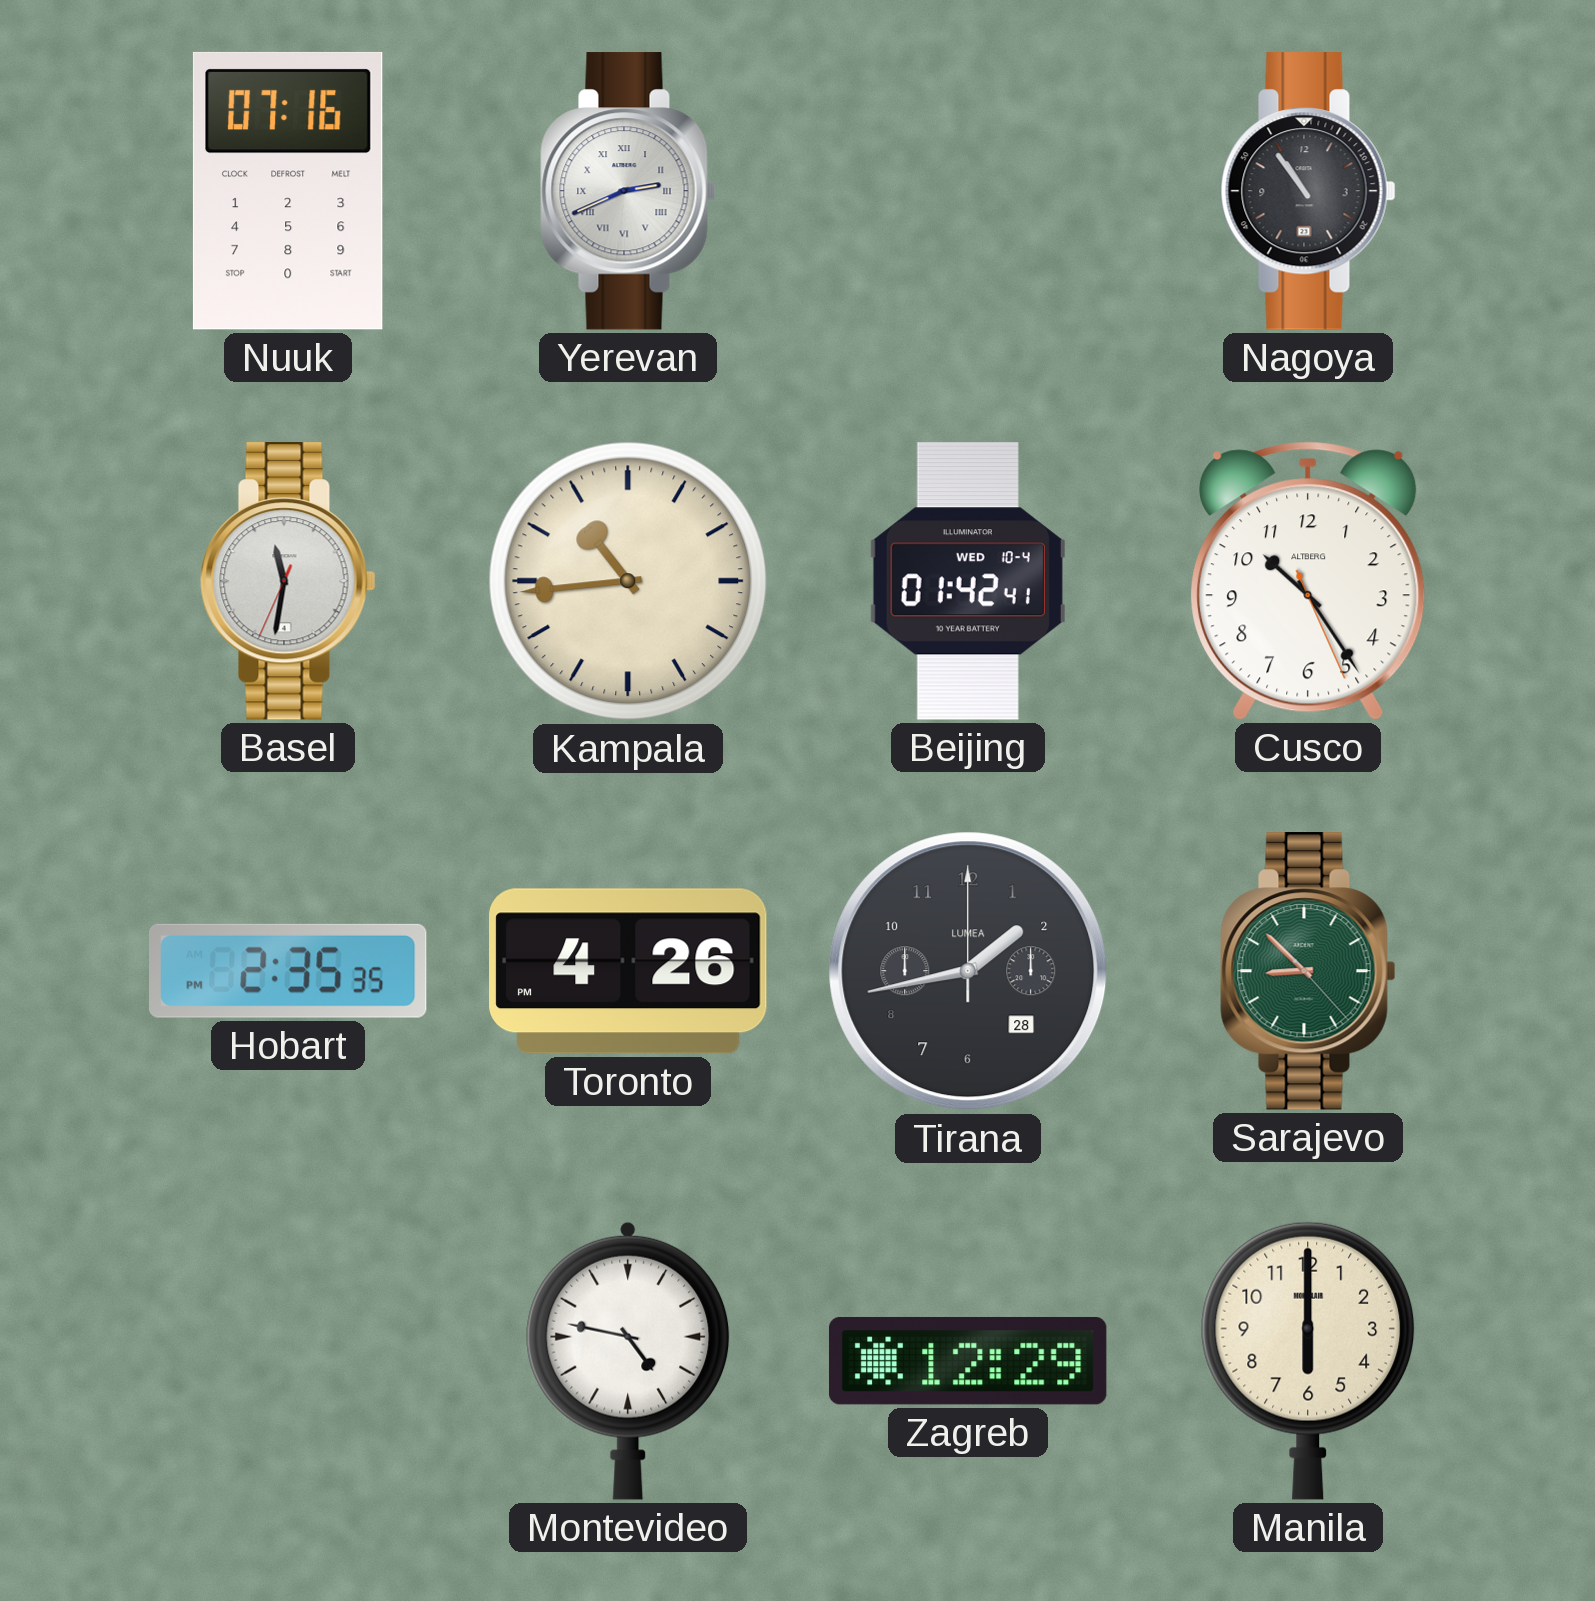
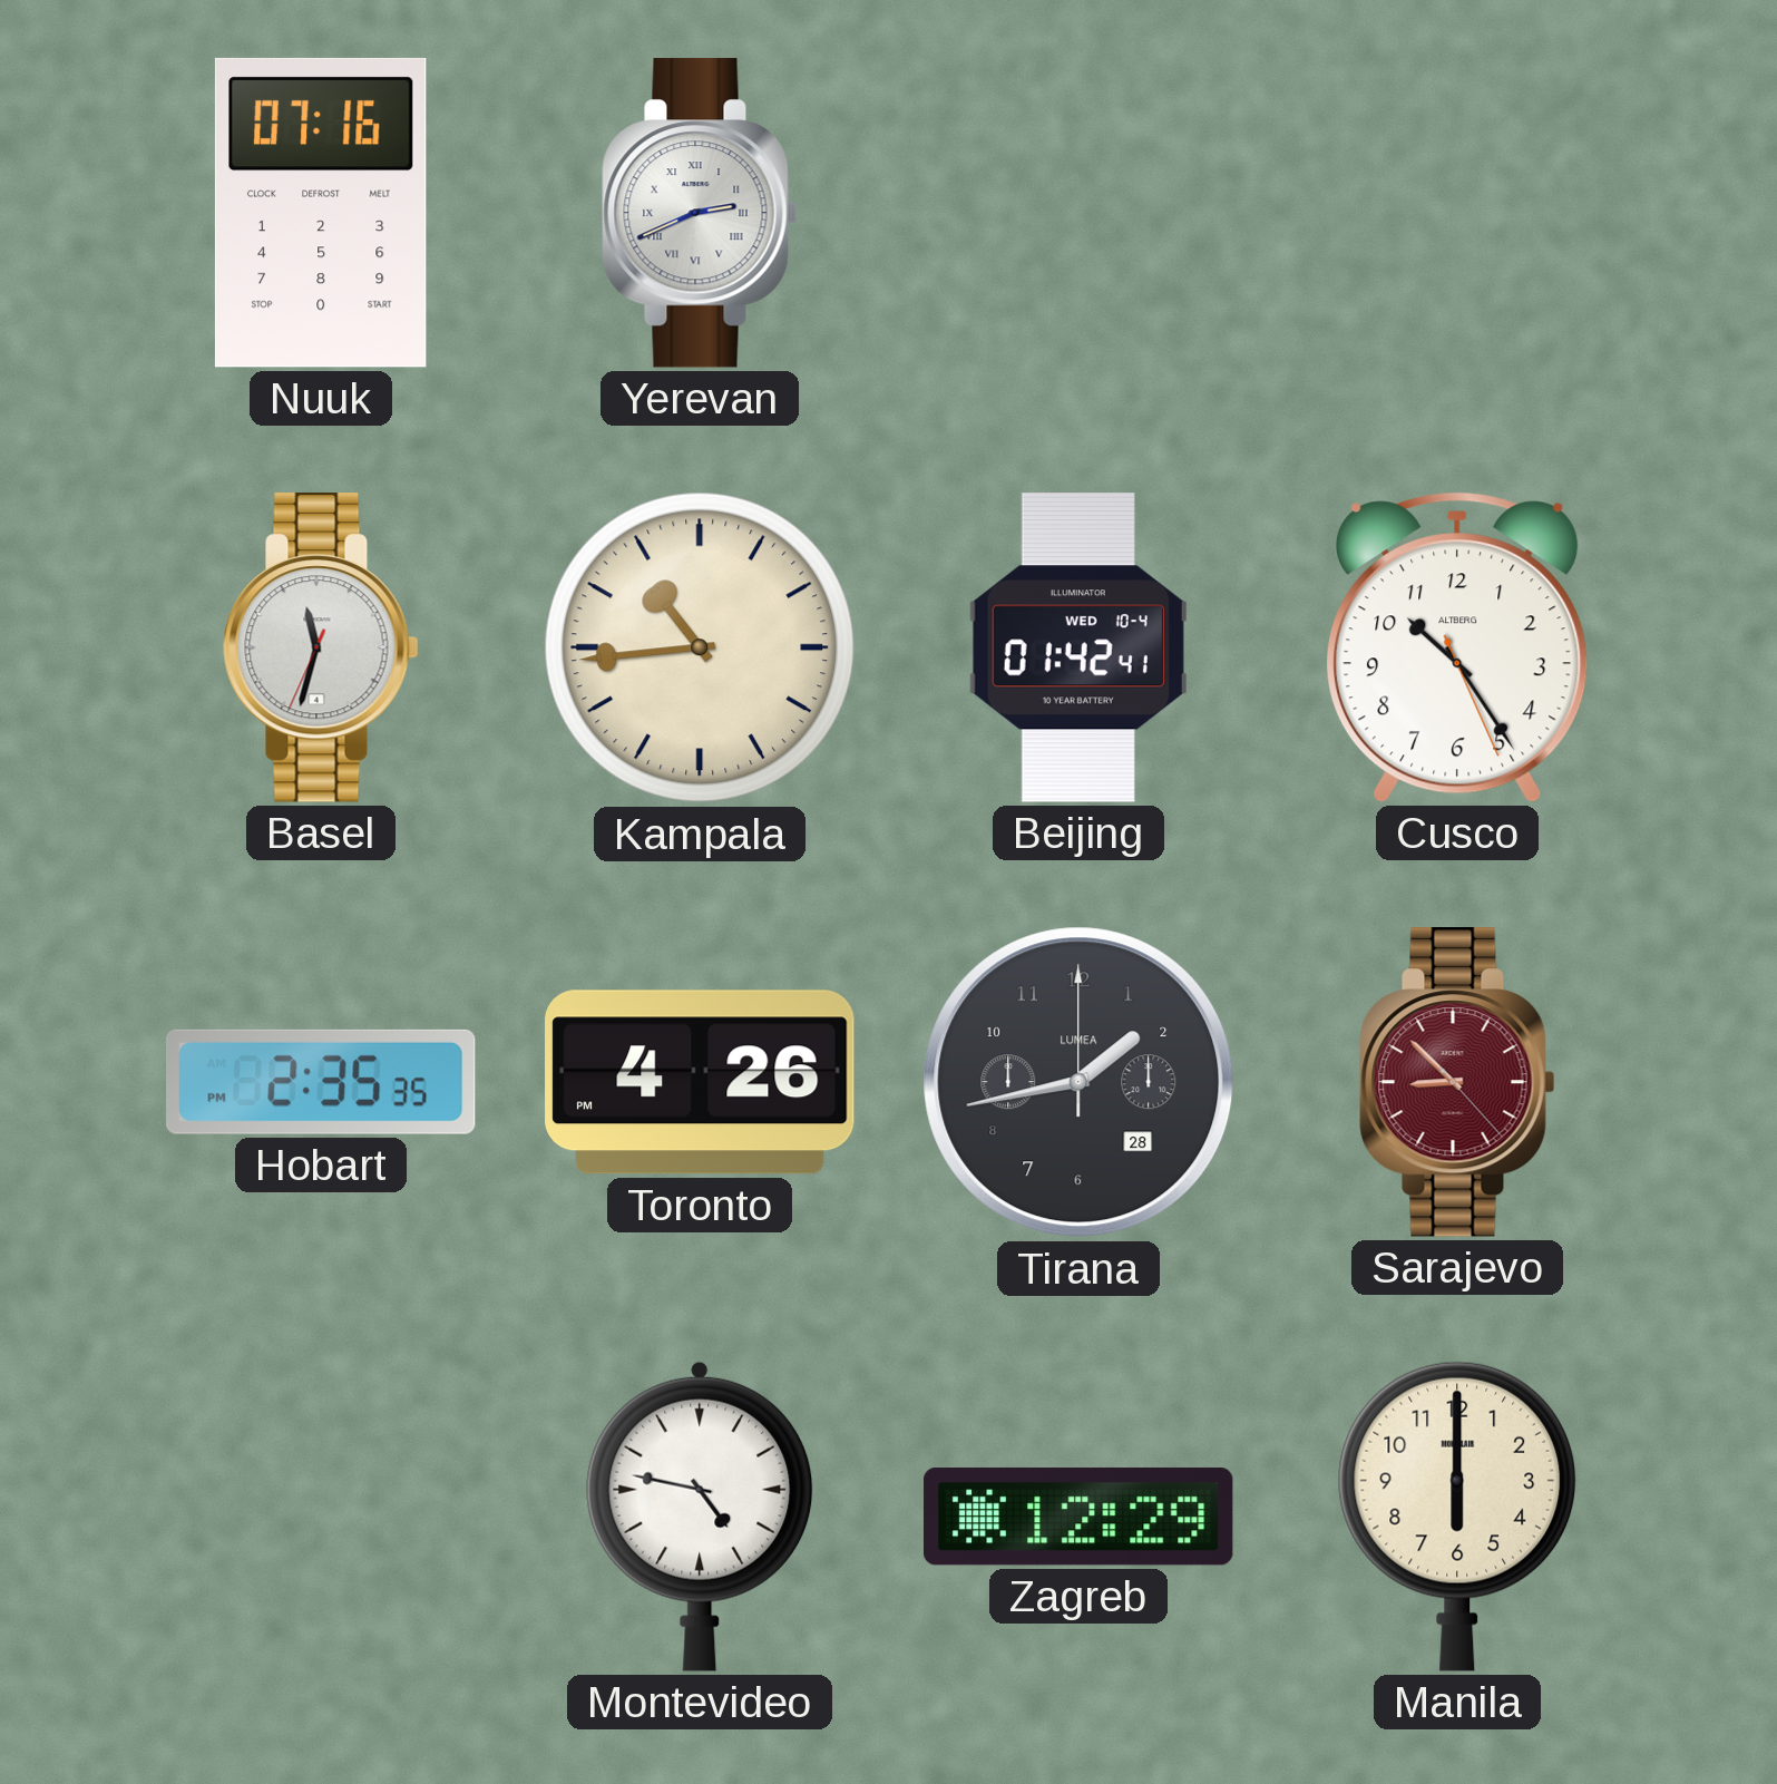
Nagoya: 10:54 -> none
Basel: 11:31 -> 11:32
Sarajevo dial: green -> burgundy
